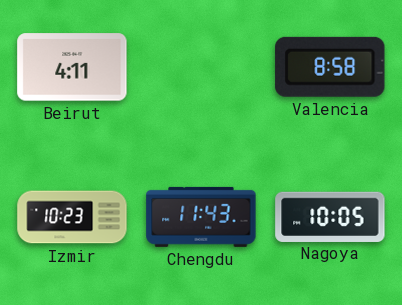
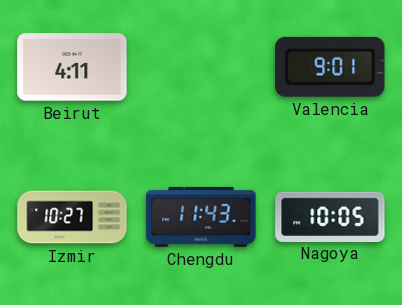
Valencia: 8:58 -> 9:01
Izmir: 10:23 -> 10:27
